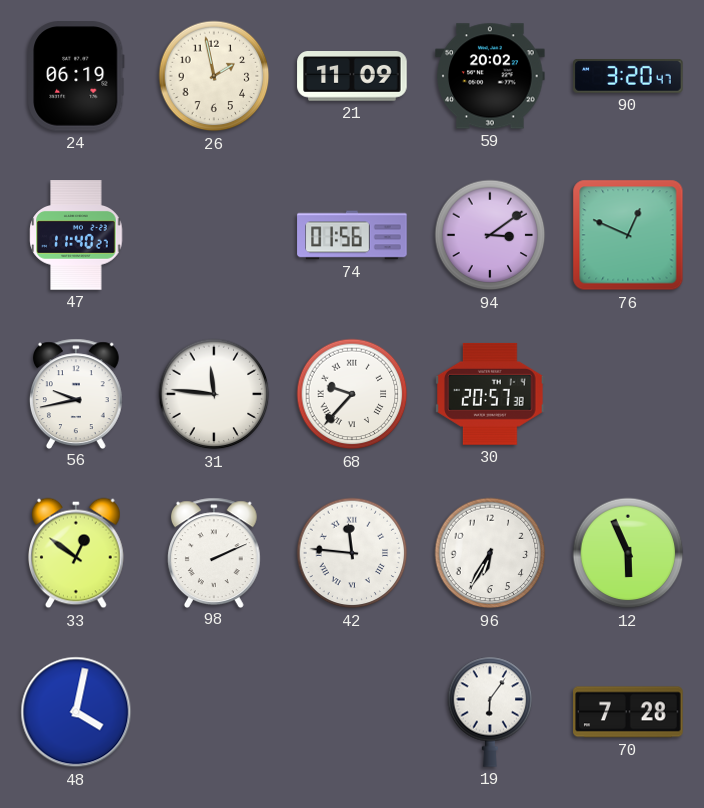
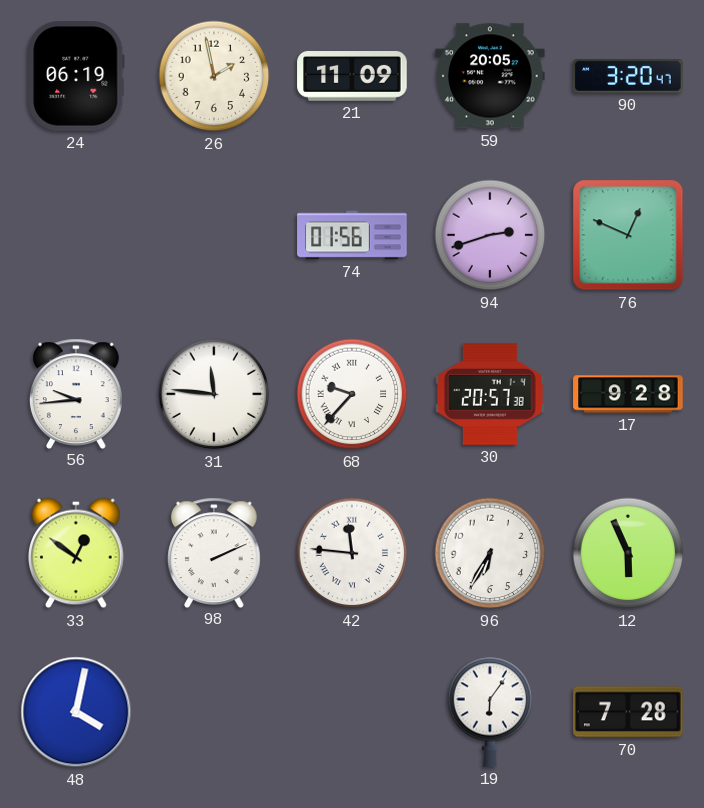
59: 20:02 -> 20:05
47: 11:40 -> none
94: 3:09 -> 2:42
56: 9:43 -> 9:44
17: none -> 9:28
